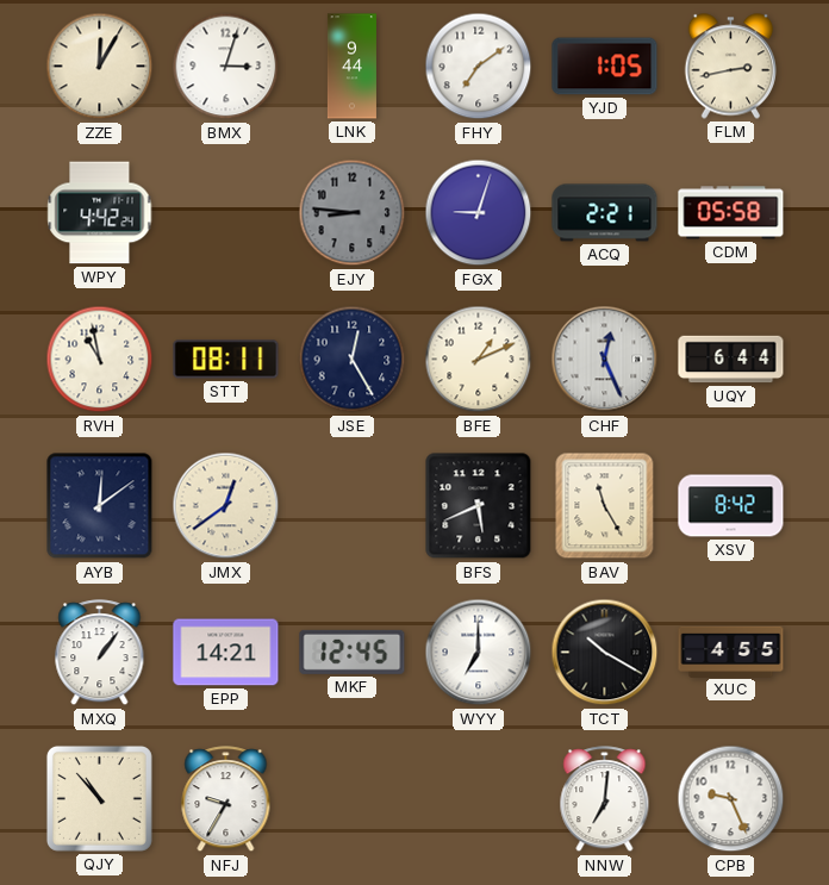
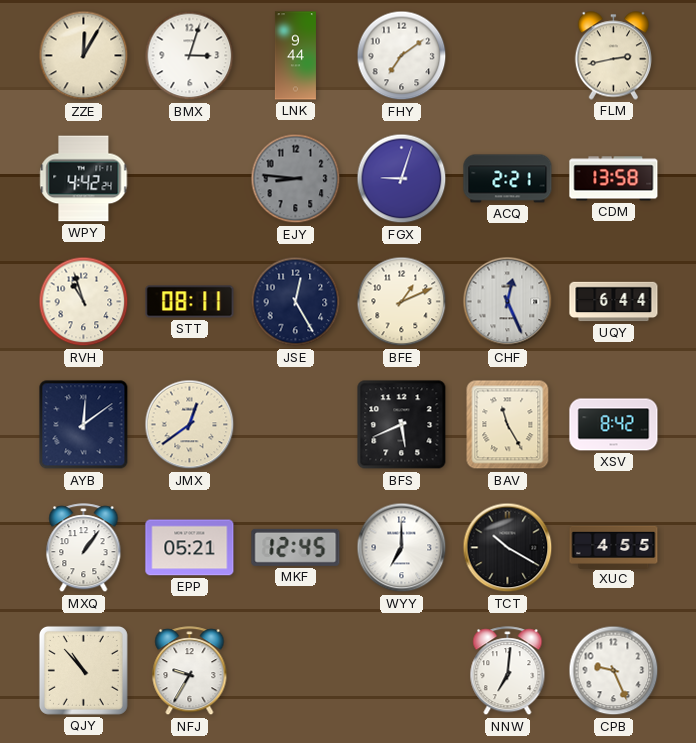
YJD: 1:05 -> none
CDM: 05:58 -> 13:58
RVH: 10:58 -> 10:57
EPP: 14:21 -> 05:21
